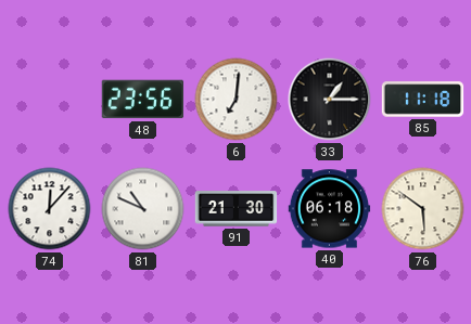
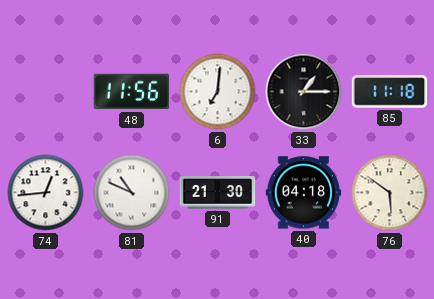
48: 23:56 -> 11:56
74: 12:07 -> 12:44
40: 06:18 -> 04:18
